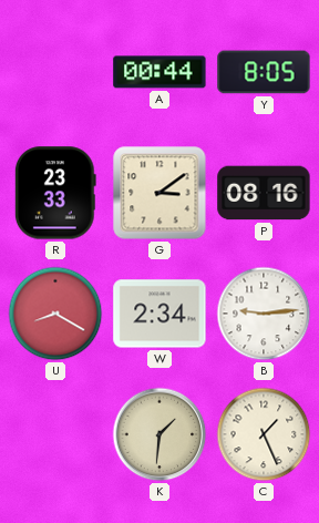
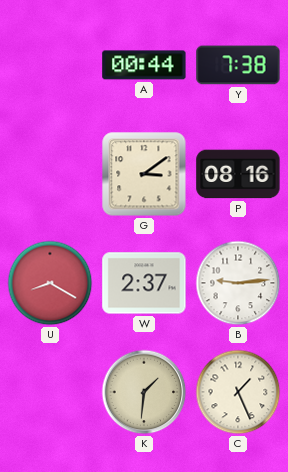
Y: 8:05 -> 7:38
R: 23:33 -> none
W: 2:34 -> 2:37
